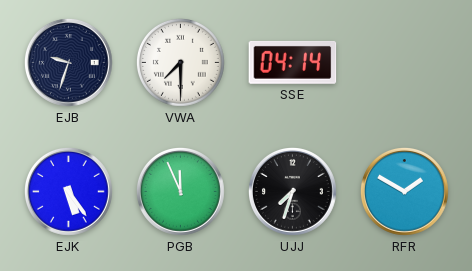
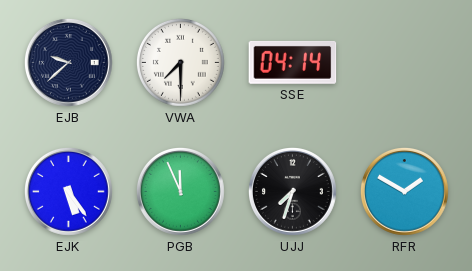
EJB: 9:33 -> 9:38
